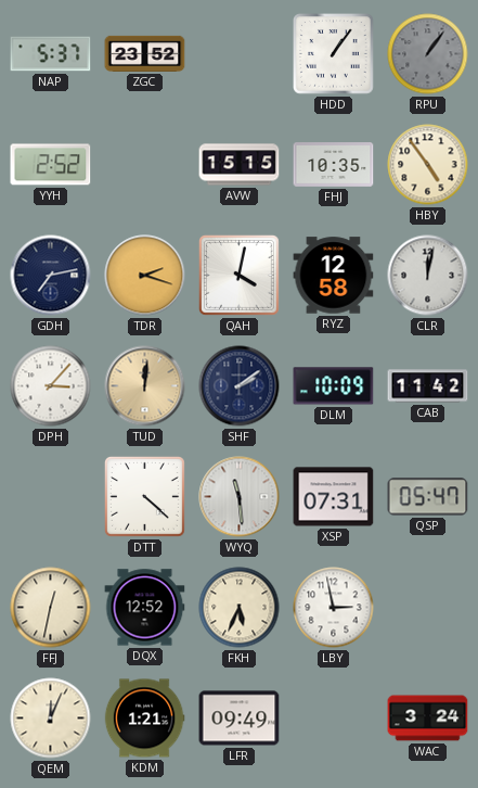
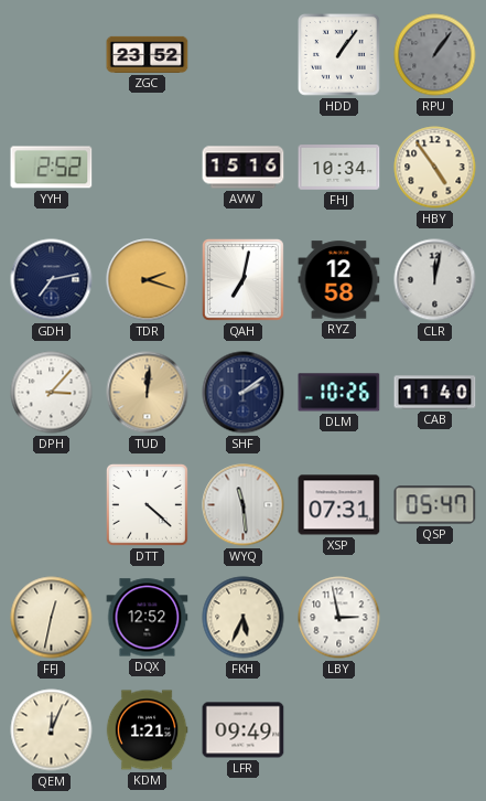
NAP: 5:37 -> none
AVW: 15:15 -> 15:16
FHJ: 10:35 -> 10:34
QAH: 4:02 -> 7:02
DLM: 10:09 -> 10:26
CAB: 11:42 -> 11:40
WAC: 3:24 -> none
